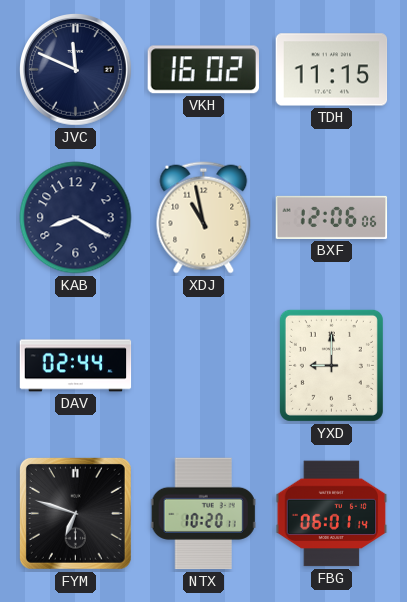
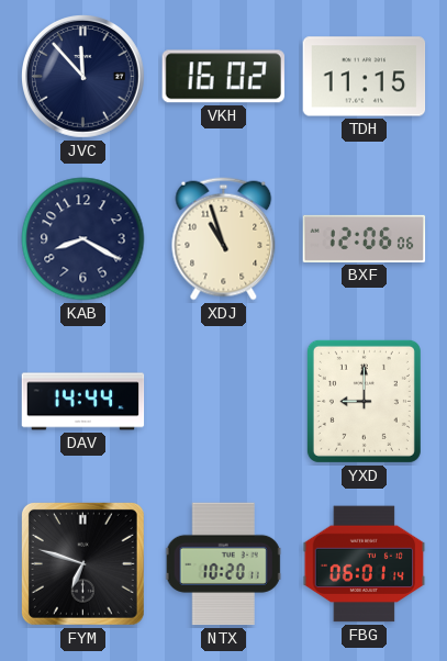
JVC: 11:49 -> 11:53
XDJ: 10:58 -> 10:57
DAV: 02:44 -> 14:44
